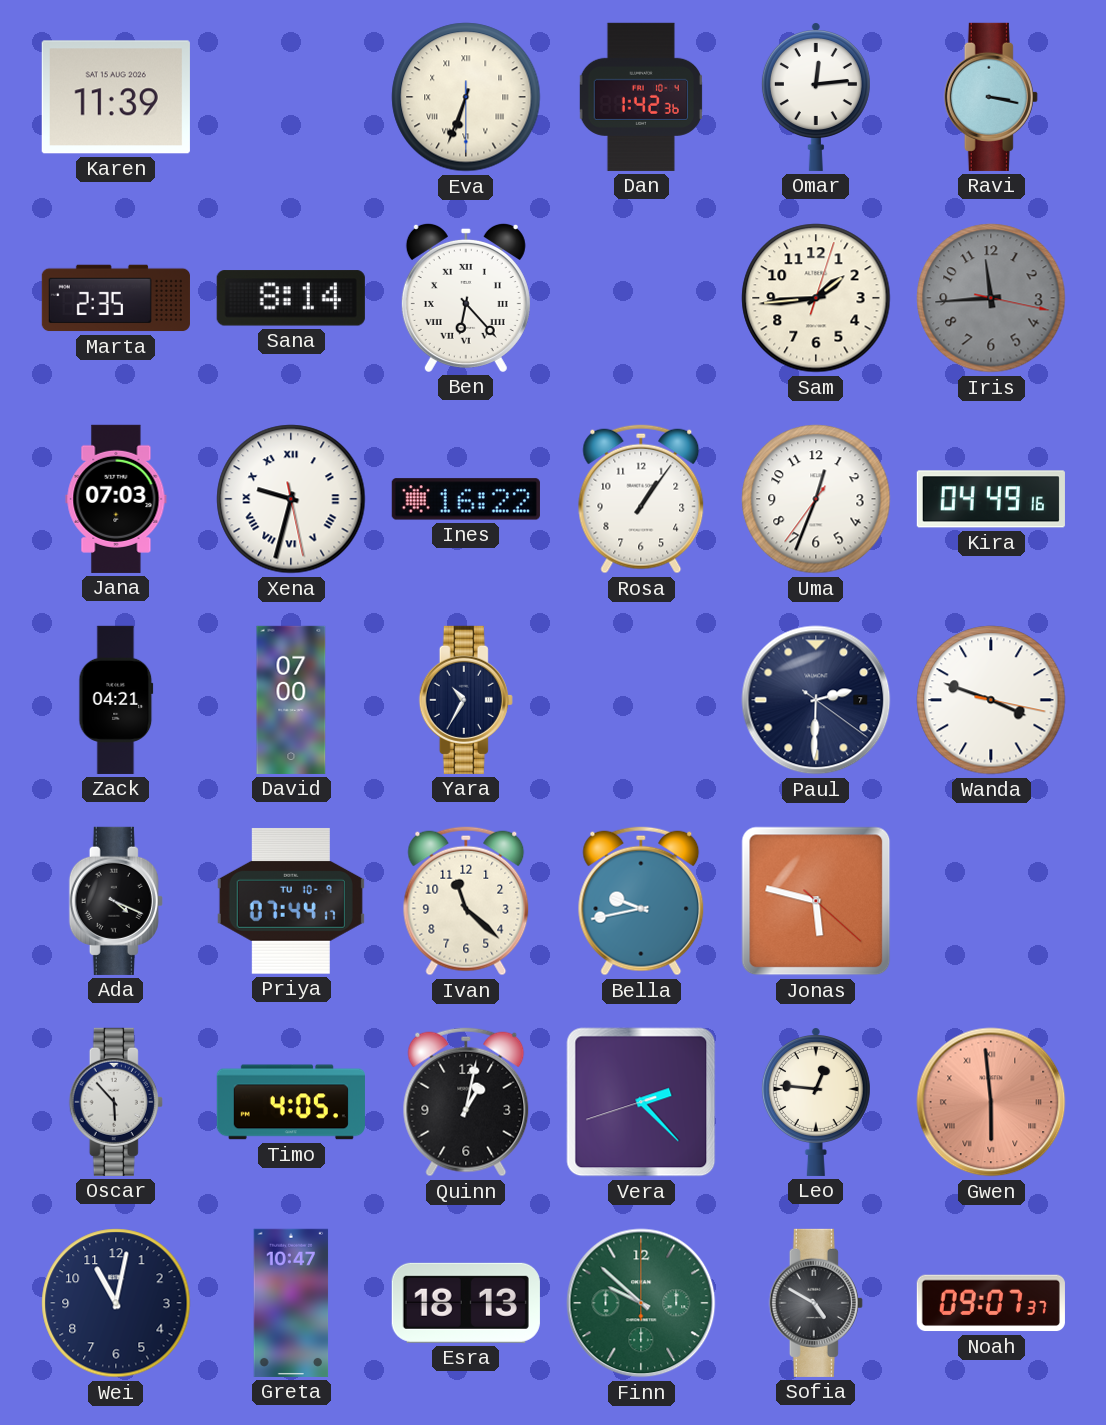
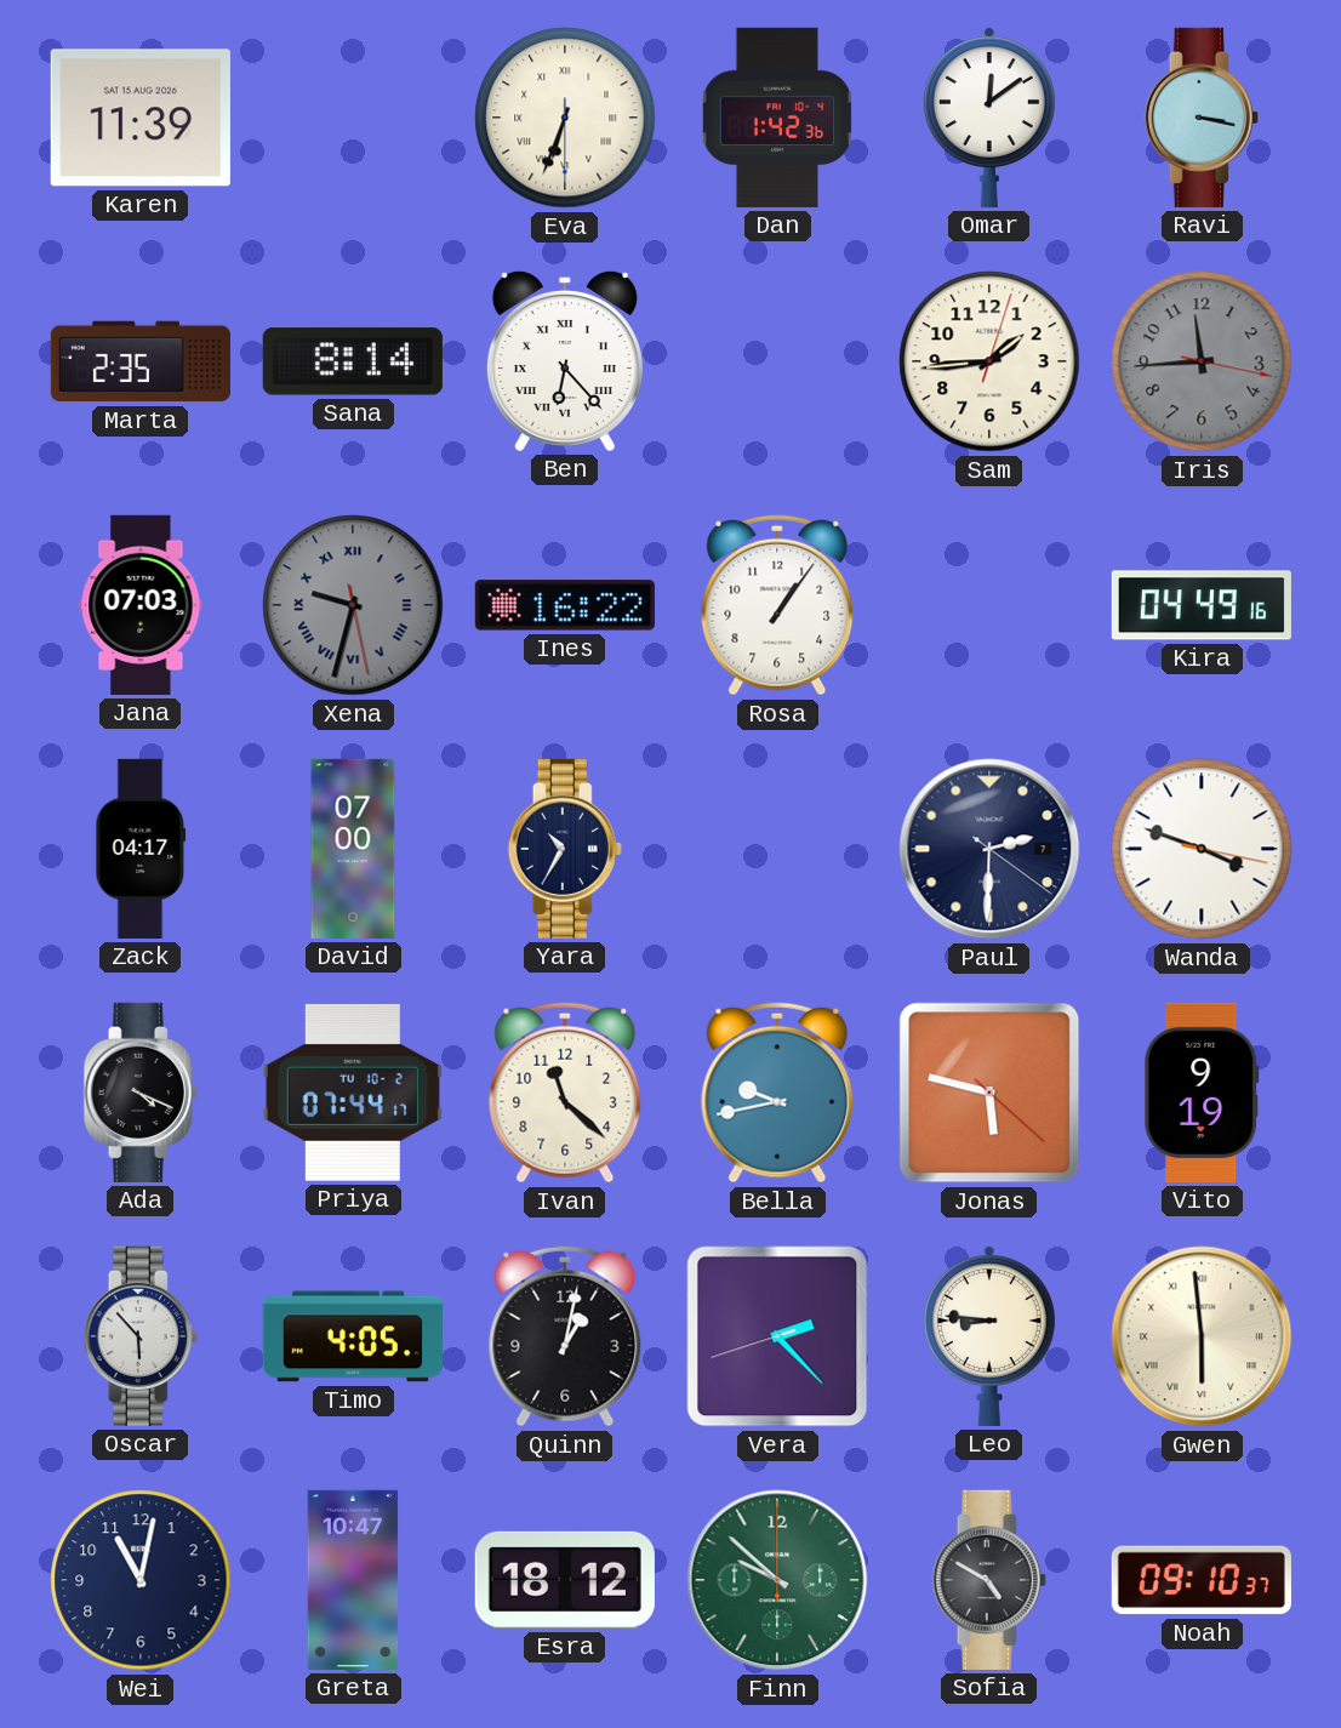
Omar: 12:14 -> 12:09
Xena dial: white -> grey
Uma: 12:33 -> none
Zack: 04:21 -> 04:17
Priya date: TU 10-9 -> TU 10-2
Vito: none -> 9:19
Leo: 12:46 -> 8:46
Gwen dial: salmon -> cream
Esra: 18:13 -> 18:12
Noah: 09:07 -> 09:10
